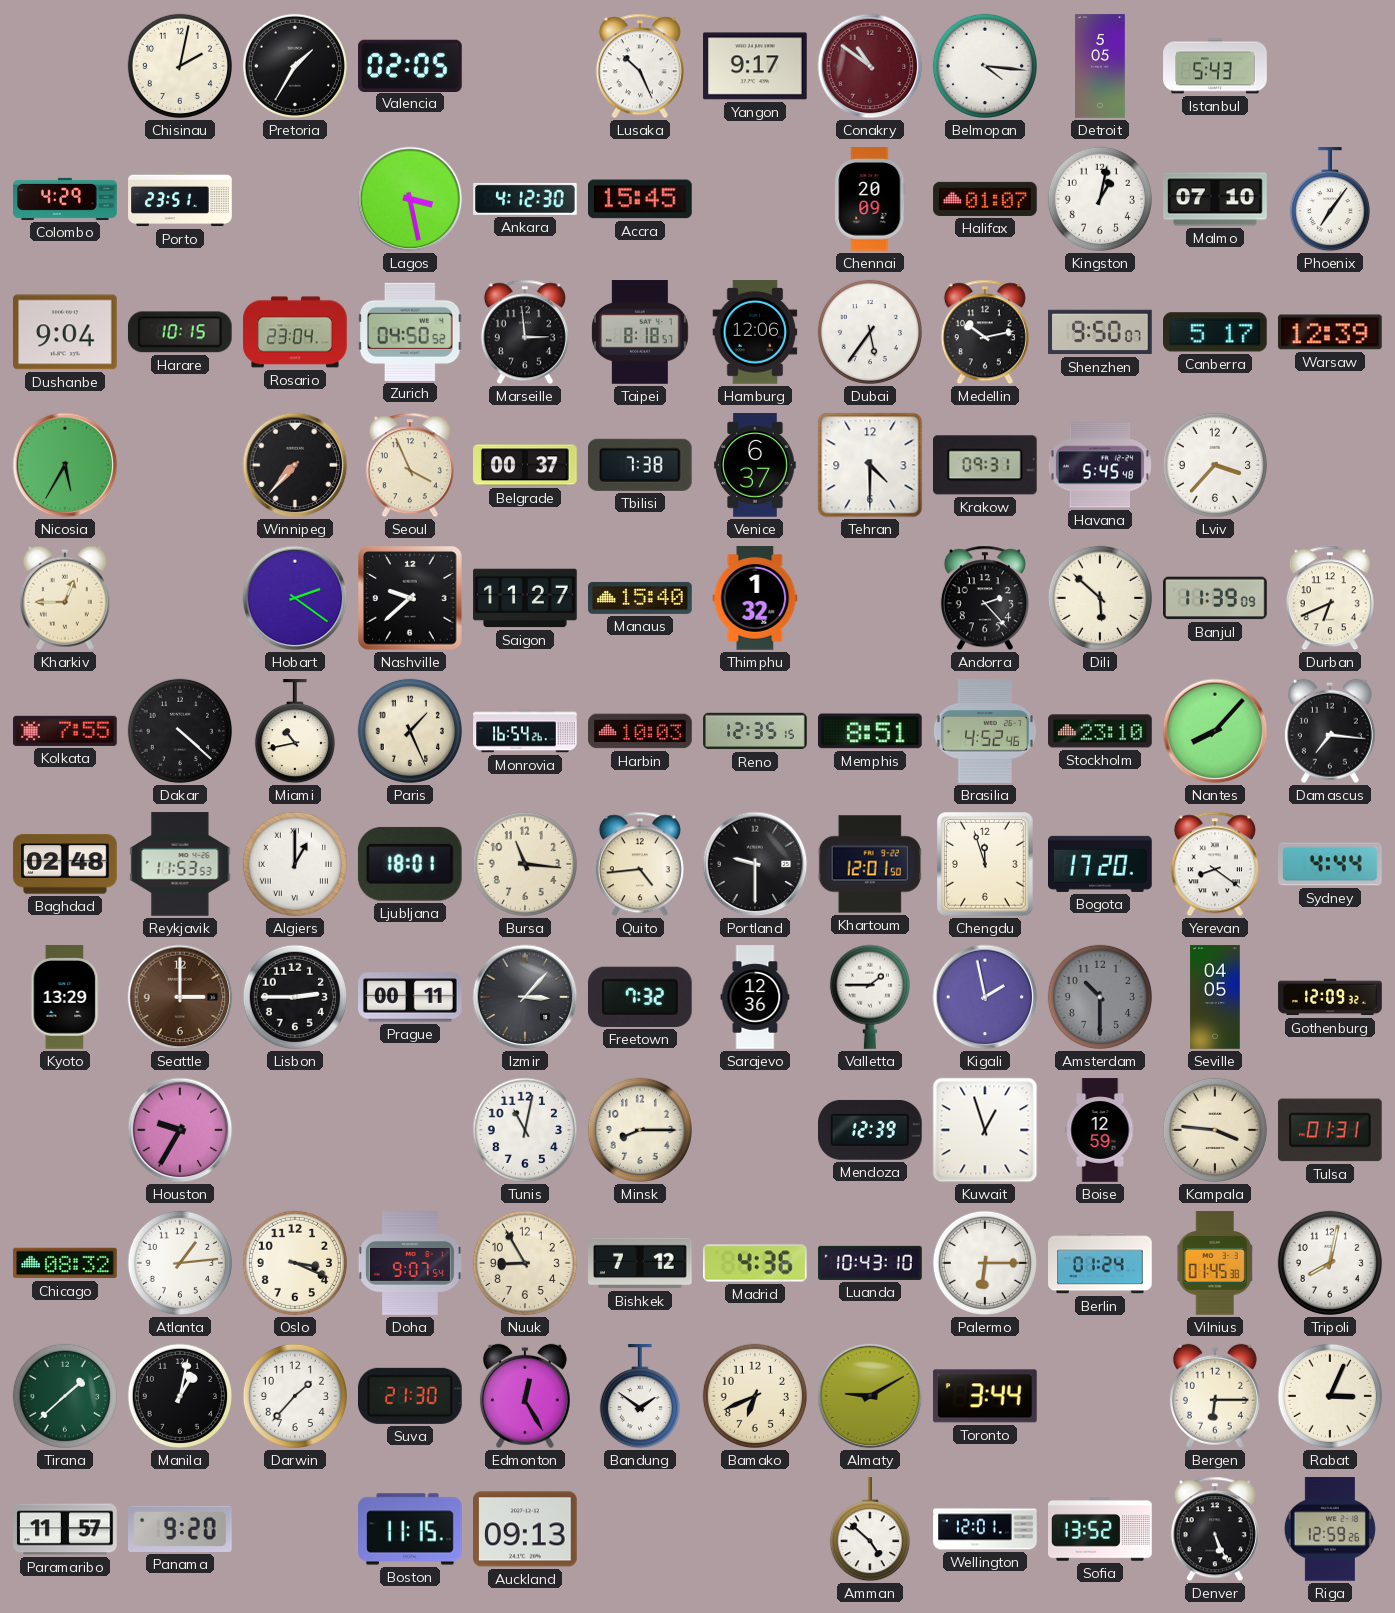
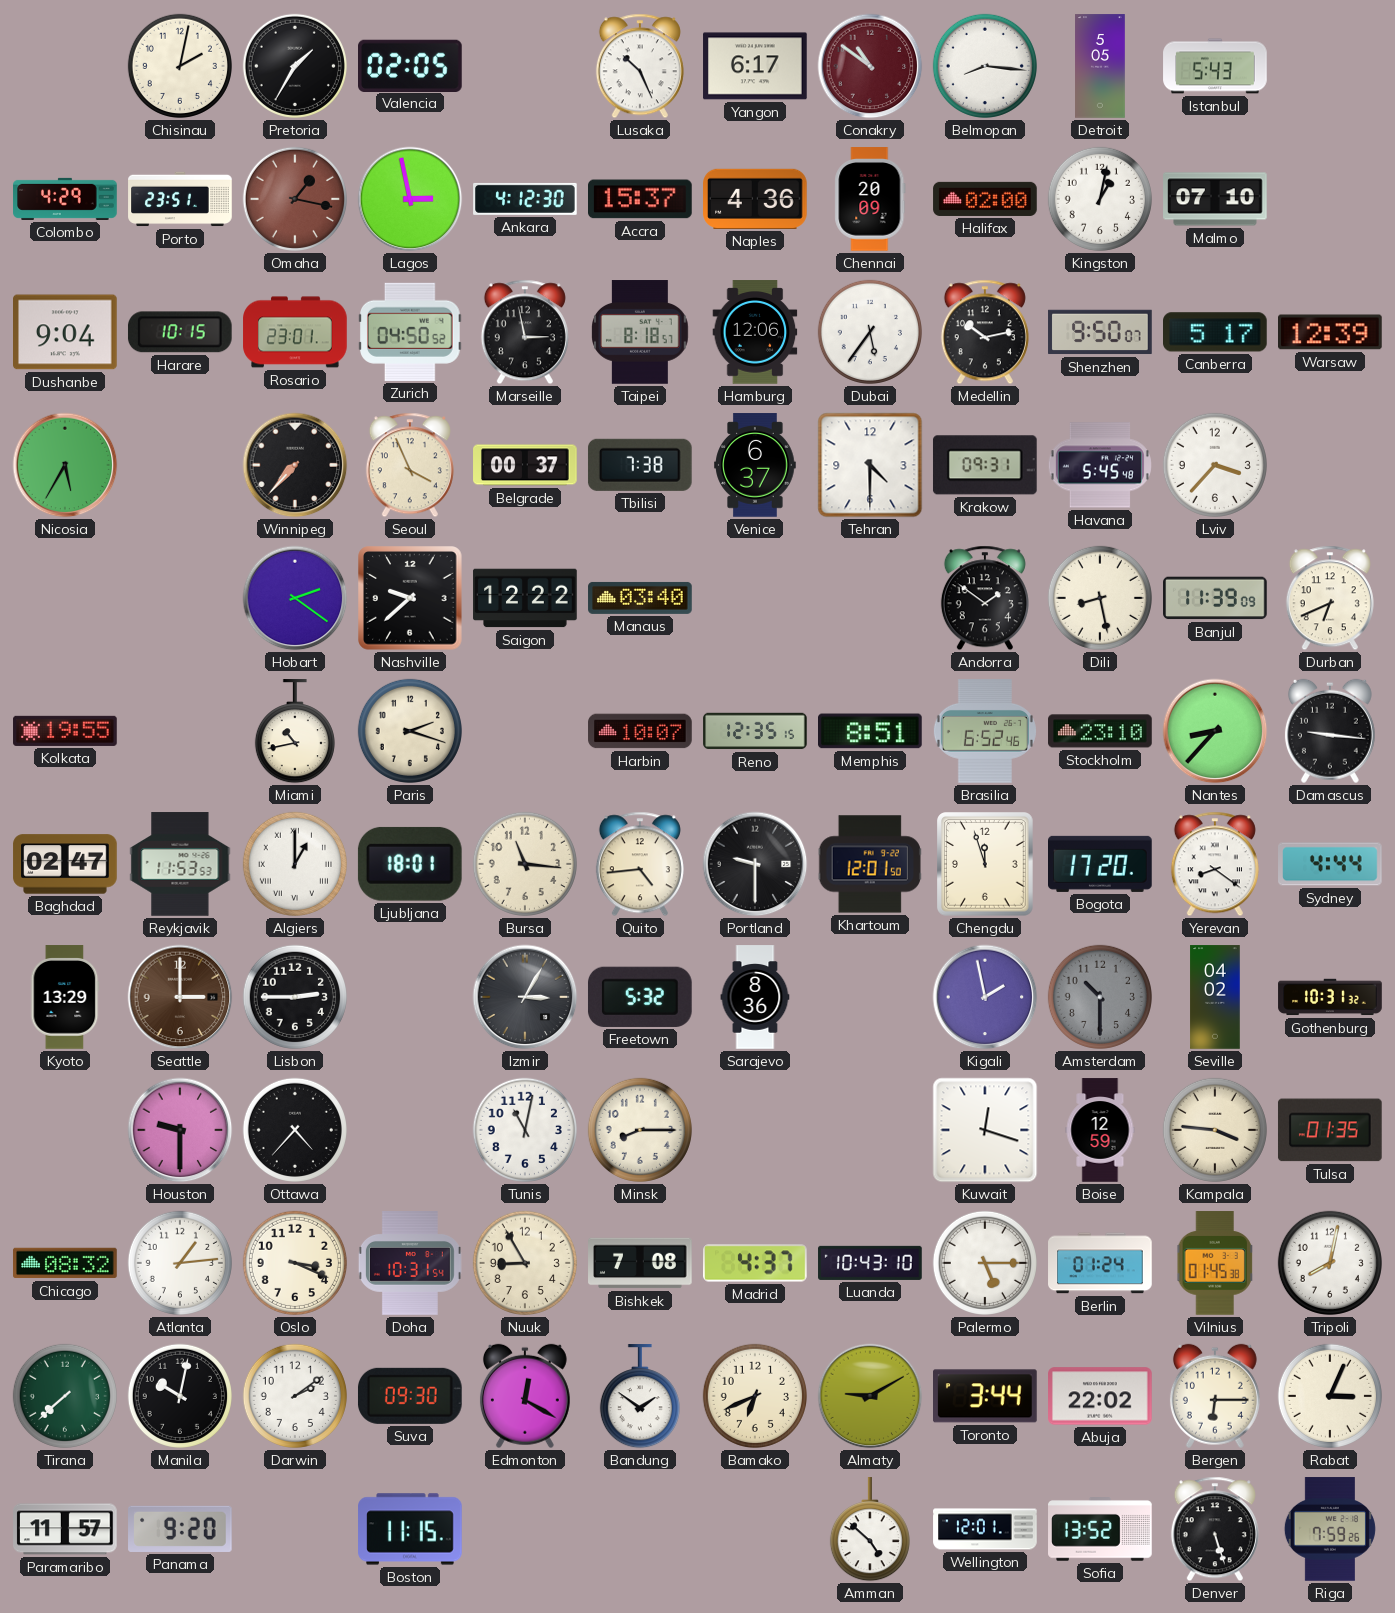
Yangon: 9:17 -> 6:17
Belmopan: 4:16 -> 8:16
Omaha: none -> 1:17
Lagos: 3:28 -> 2:58
Accra: 15:45 -> 15:37
Naples: none -> 4:36
Halifax: 01:07 -> 02:00
Phoenix: 7:06 -> none
Rosario: 23:04 -> 23:01
Marseille: 2:59 -> 2:58
Kharkiv: 12:45 -> none
Saigon: 11:27 -> 12:22
Manaus: 15:40 -> 03:40
Thimphu: 1:32 -> none
Andorra: 2:23 -> 1:51
Dili: 5:52 -> 8:28
Kolkata: 7:55 -> 19:55
Dakar: 4:22 -> none
Paris: 1:26 -> 2:18
Monrovia: 16:54 -> none
Harbin: 10:03 -> 10:07
Brasilia: 4:52 -> 6:52
Nantes: 8:07 -> 8:37
Damascus: 7:16 -> 9:16
Baghdad: 02:48 -> 02:47
Prague: 00:11 -> none
Izmir: 3:07 -> 3:05
Freetown: 7:32 -> 5:32
Sarajevo: 12:36 -> 8:36
Valletta: 1:45 -> none
Seville: 04:05 -> 04:02
Gothenburg: 12:09 -> 10:31
Houston: 9:35 -> 9:30
Ottawa: none -> 4:37
Mendoza: 12:39 -> none
Kuwait: 12:57 -> 12:18
Tulsa: 01:31 -> 01:35
Doha: 9:07 -> 10:31
Bishkek: 7:12 -> 7:08
Madrid: 4:36 -> 4:37
Palermo: 6:15 -> 5:15
Tirana: 1:38 -> 7:38
Manila: 1:02 -> 10:02
Darwin: 1:37 -> 2:09
Suva: 21:30 -> 09:30
Edmonton: 12:25 -> 12:20
Abuja: none -> 22:02
Auckland: 09:13 -> none
Denver: 5:26 -> 5:27
Riga: 12:59 -> 7:59
